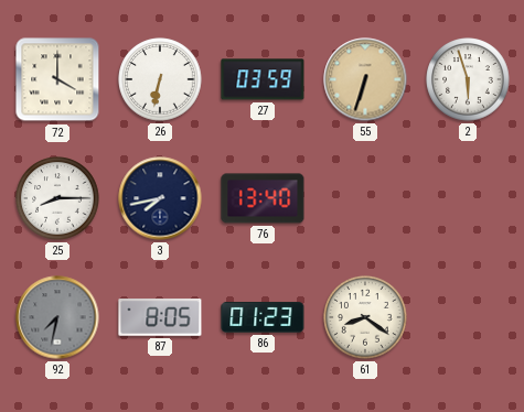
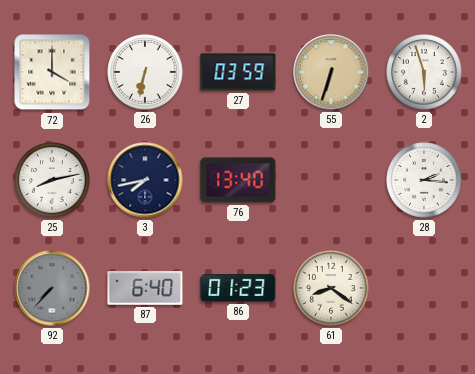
25: 8:15 -> 8:13
28: none -> 2:16
92: 7:32 -> 7:37
87: 8:05 -> 6:40
